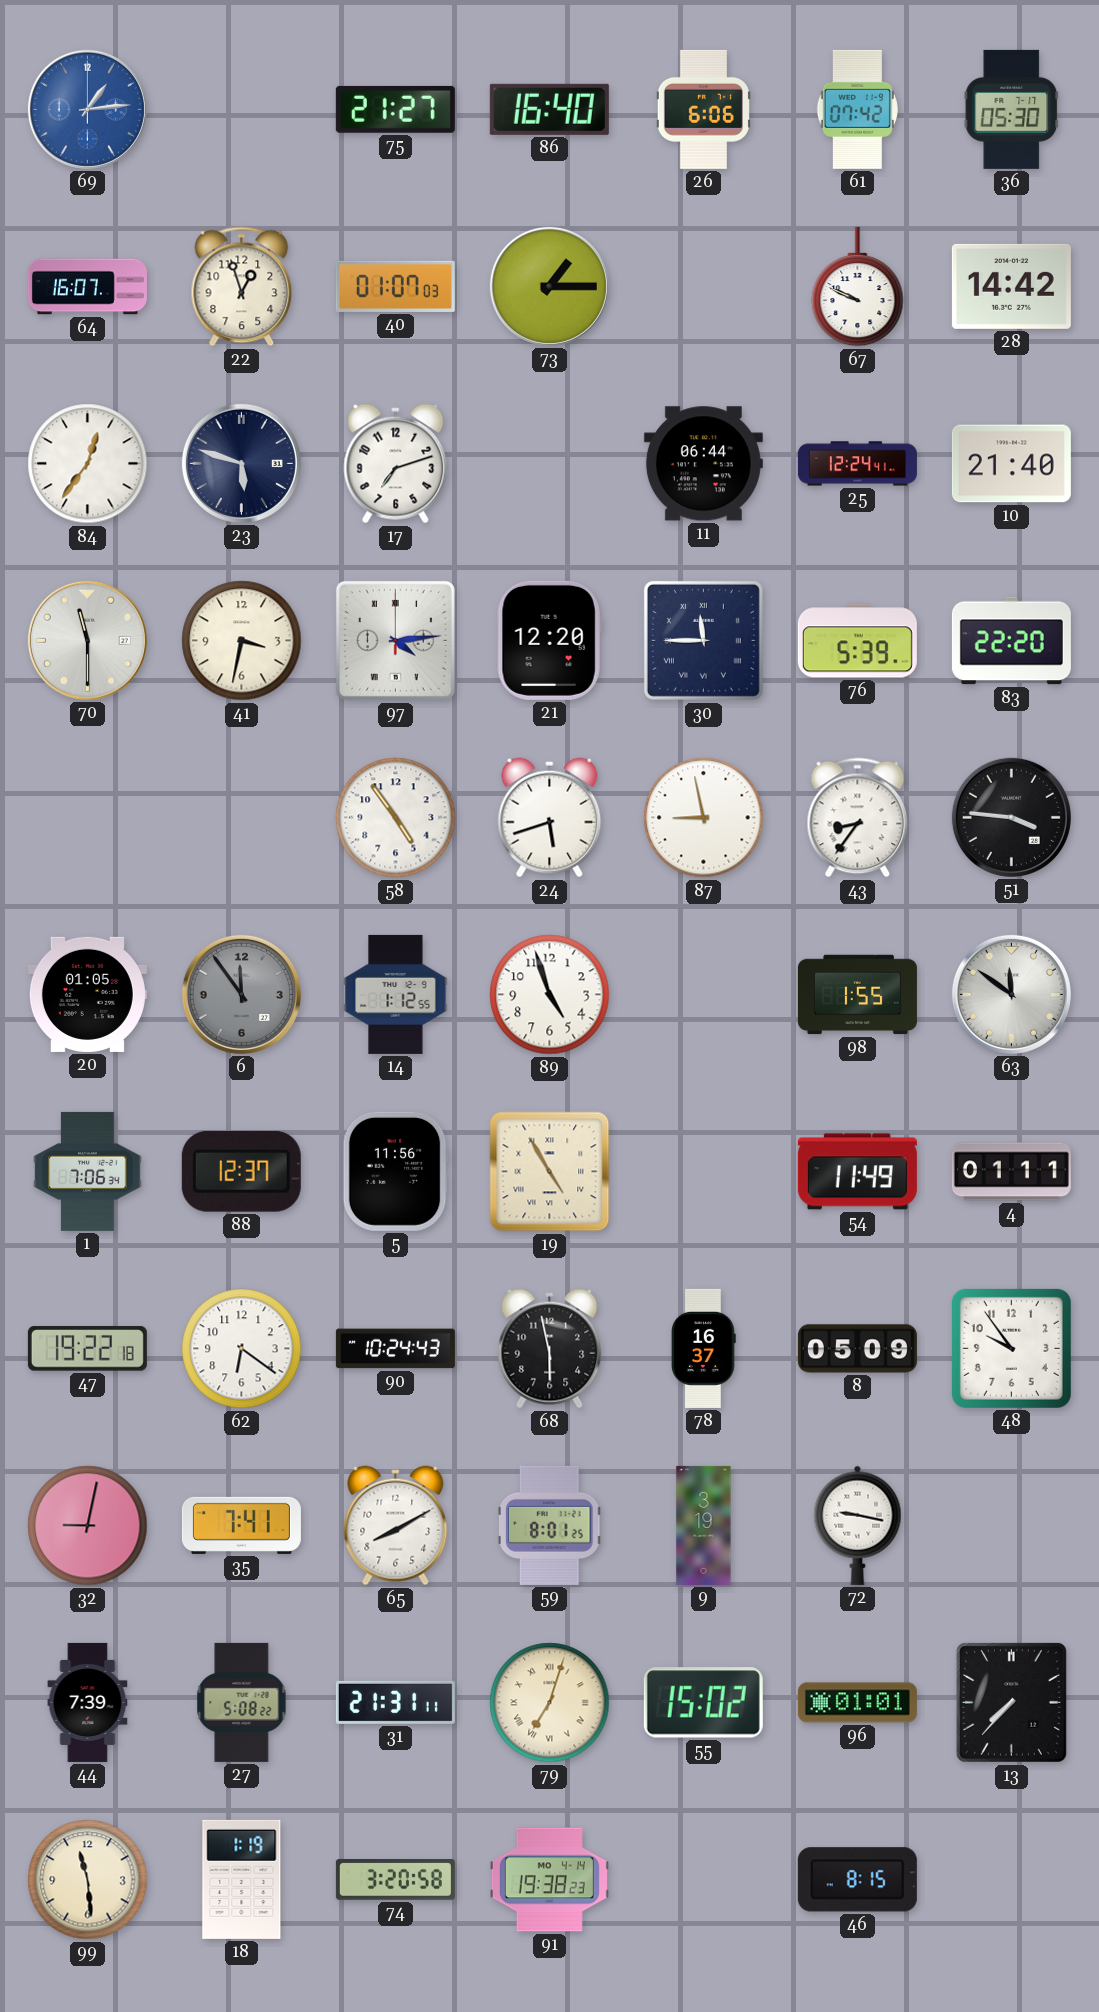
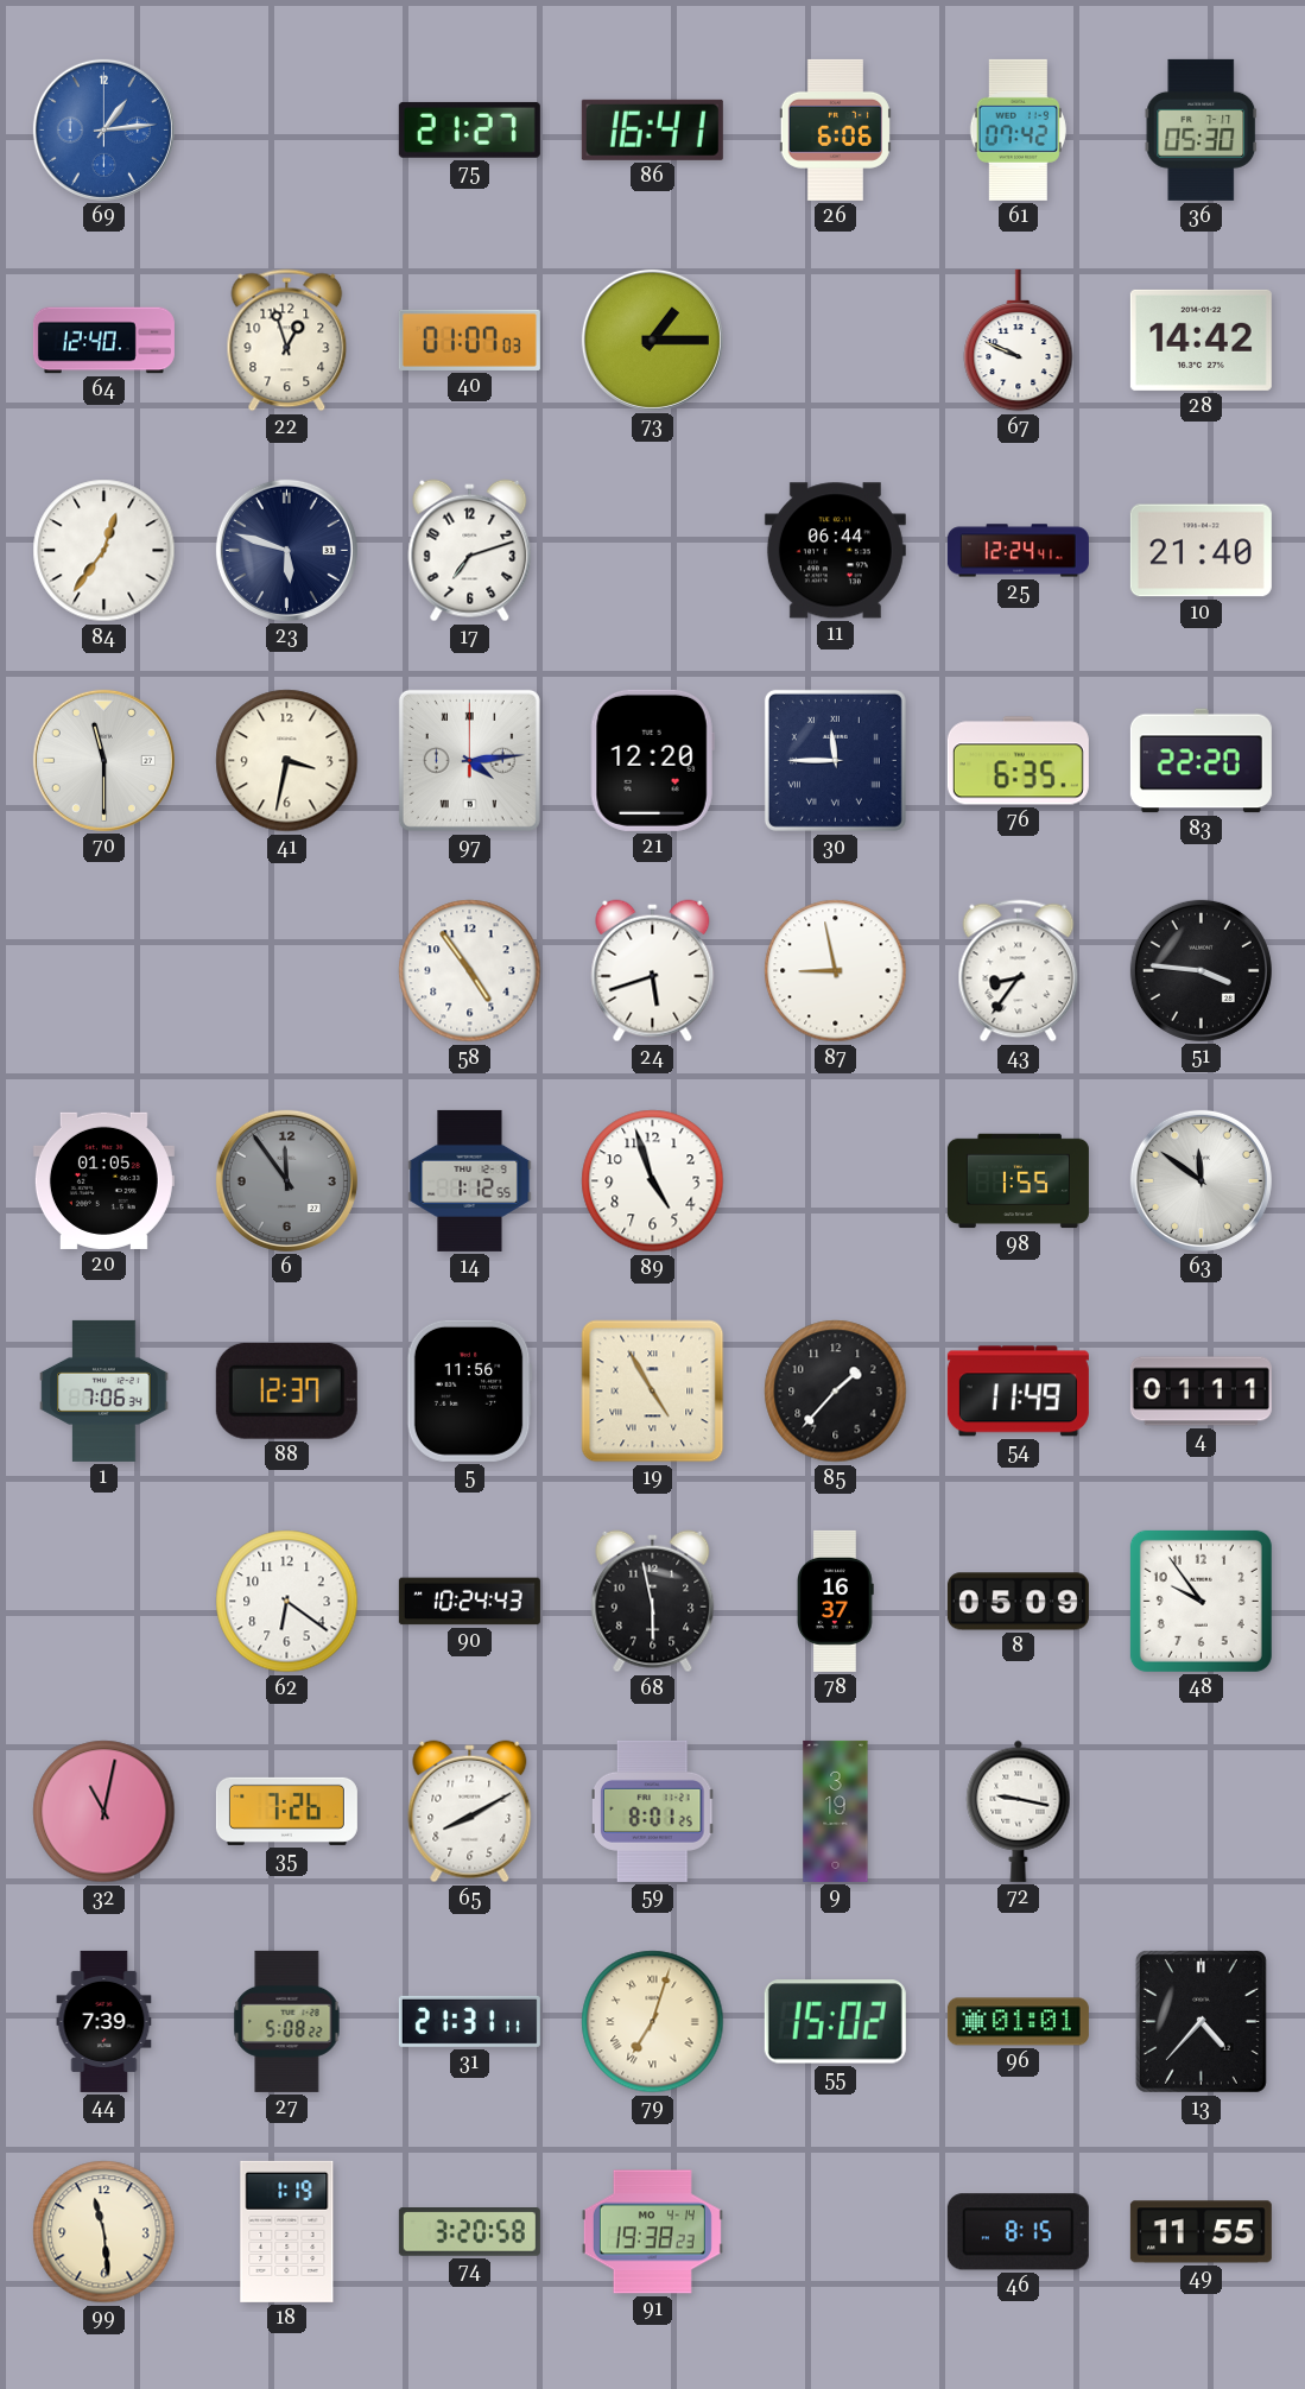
86: 16:40 -> 16:41
64: 16:07 -> 12:40
76: 5:39 -> 6:35
85: none -> 1:37
47: 19:22 -> none
32: 9:02 -> 11:02
35: 7:41 -> 7:26
13: 7:37 -> 4:37
49: none -> 11:55
